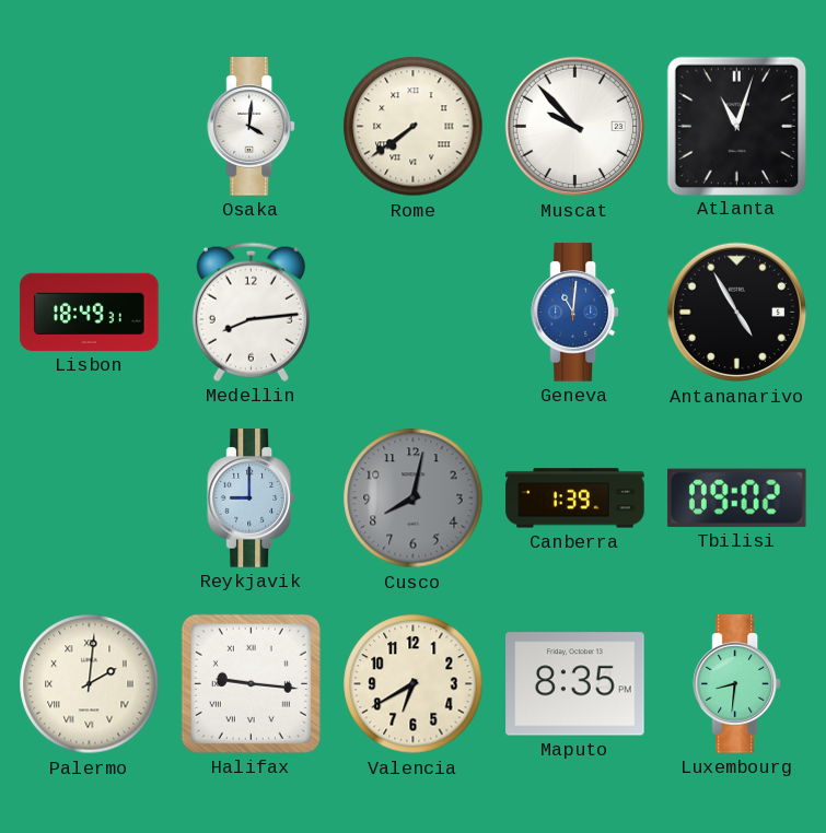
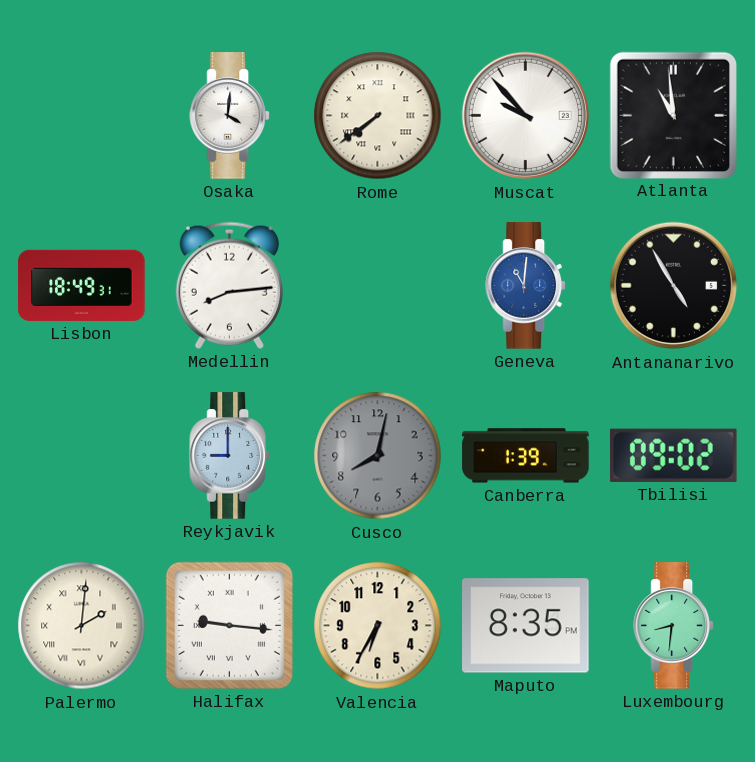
Atlanta: 11:03 -> 10:59
Valencia: 6:40 -> 6:35
